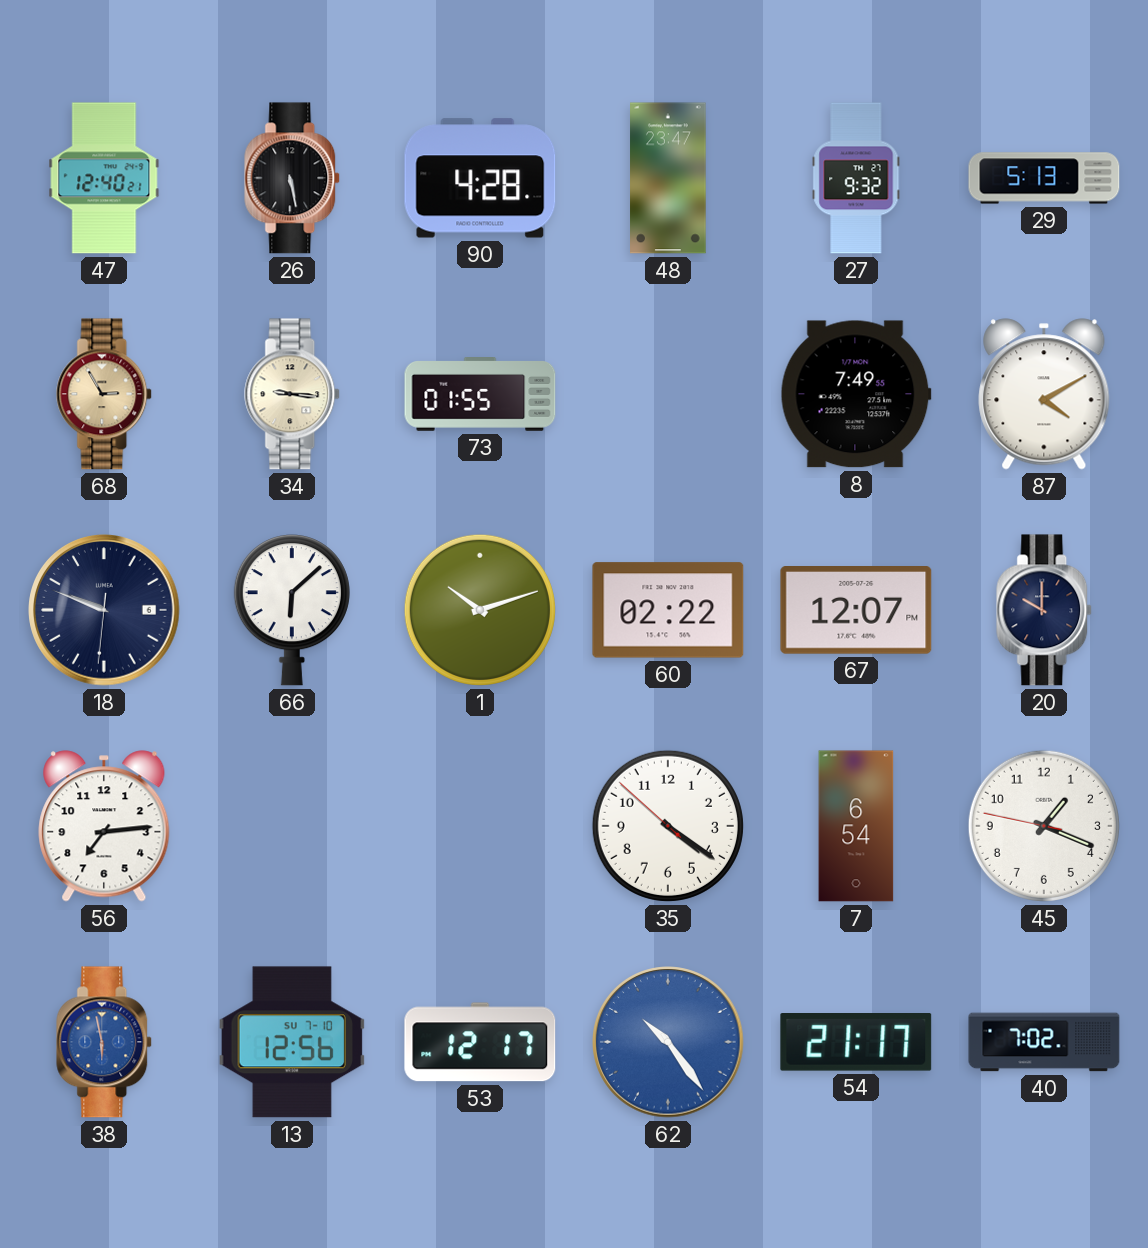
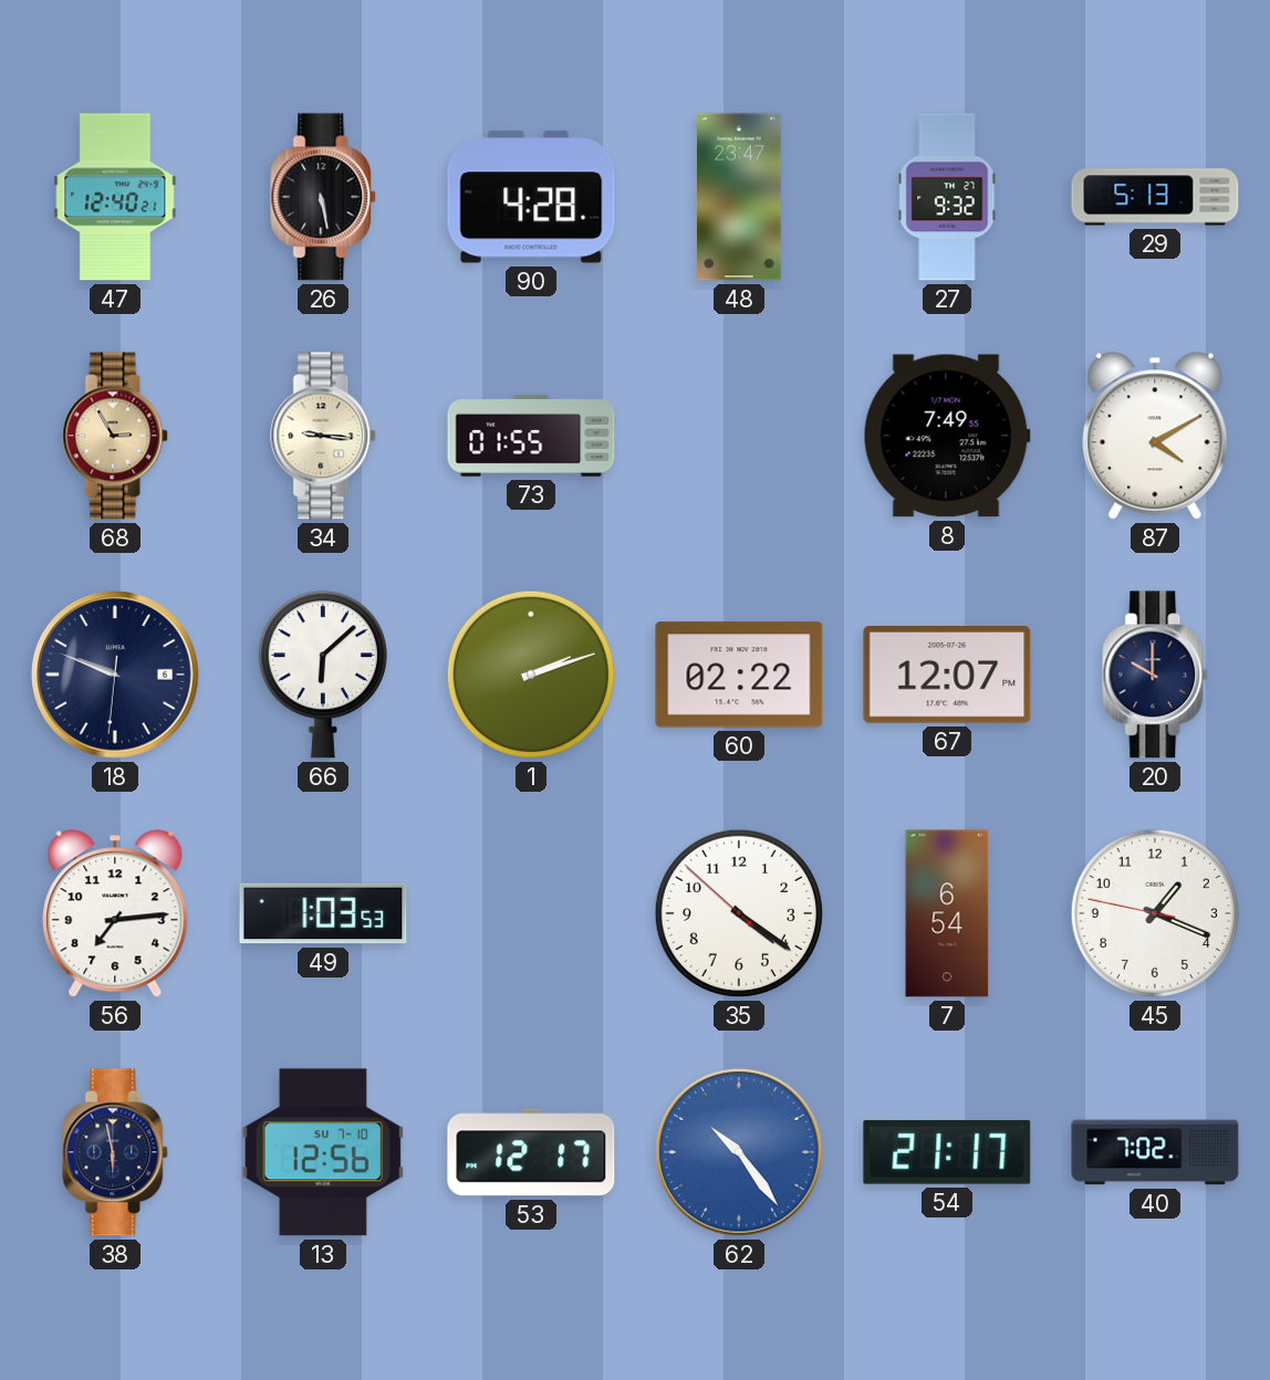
1: 10:12 -> 2:12
49: none -> 1:03
38 dial: blue -> navy
